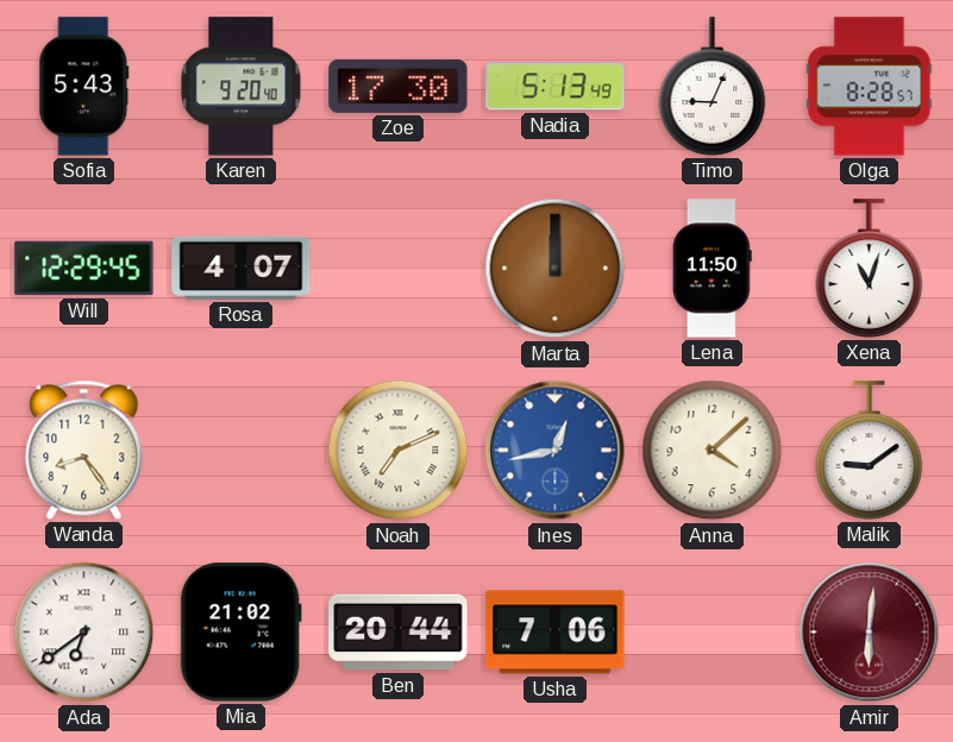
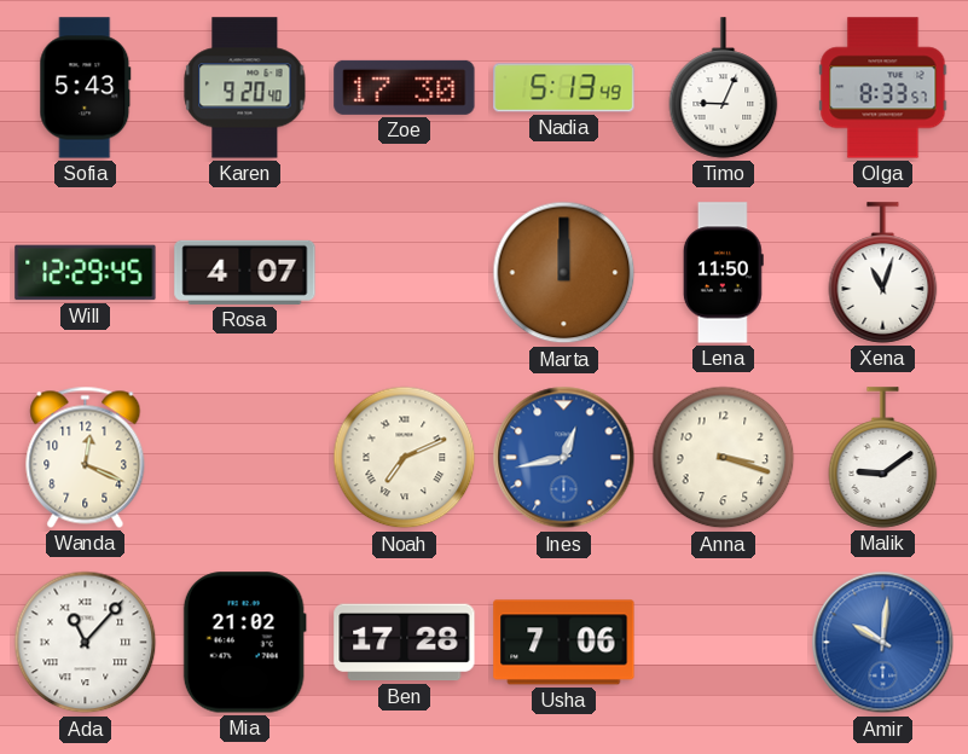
Olga: 8:28 -> 8:33
Wanda: 8:24 -> 12:19
Anna: 4:08 -> 3:18
Ada: 6:39 -> 11:07
Ben: 20:44 -> 17:28
Amir: 6:01 -> 10:01
Amir dial: burgundy -> blue
